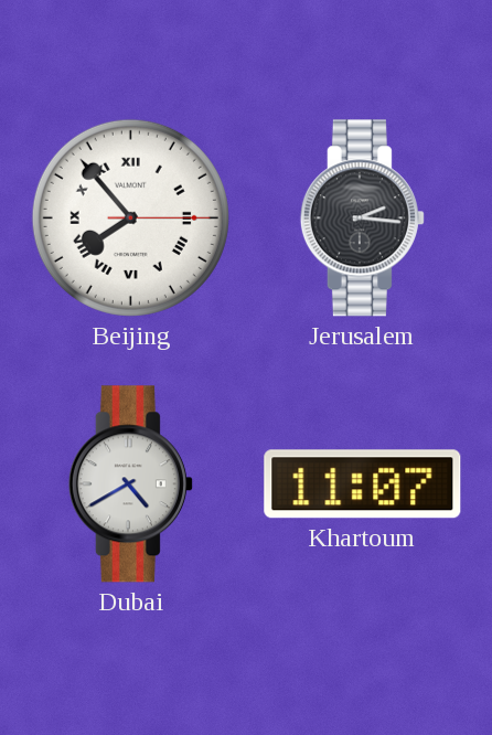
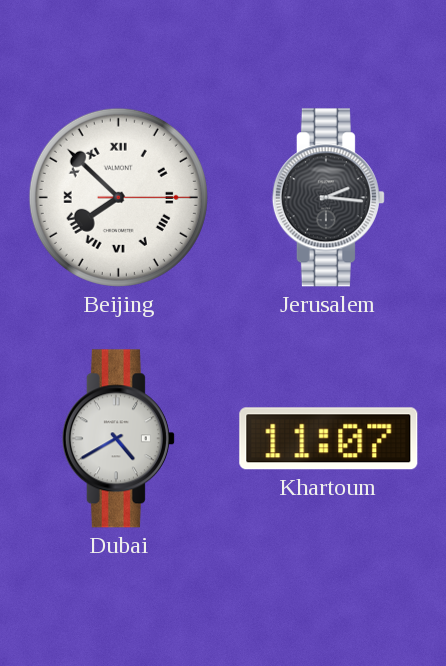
Beijing: 7:53 -> 7:52
